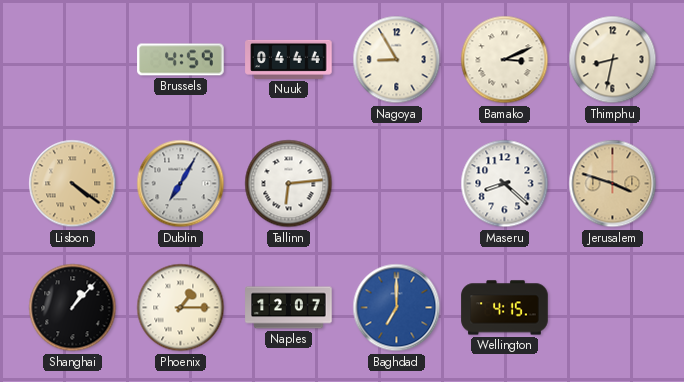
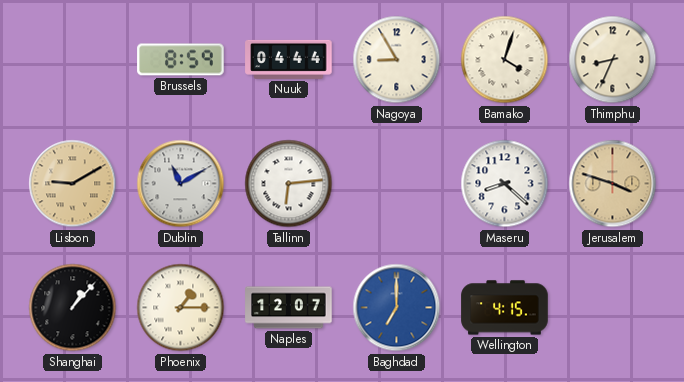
Brussels: 4:59 -> 8:59
Bamako: 3:11 -> 4:03
Thimphu: 8:32 -> 8:34
Lisbon: 4:21 -> 9:10
Dublin: 7:05 -> 11:10
